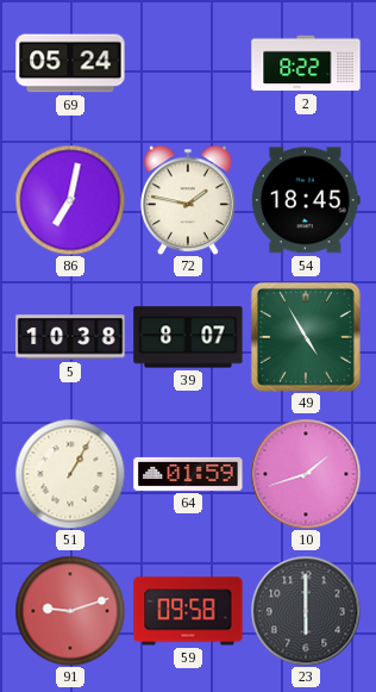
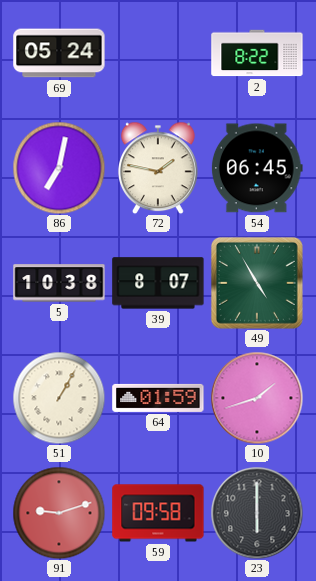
54: 18:45 -> 06:45
